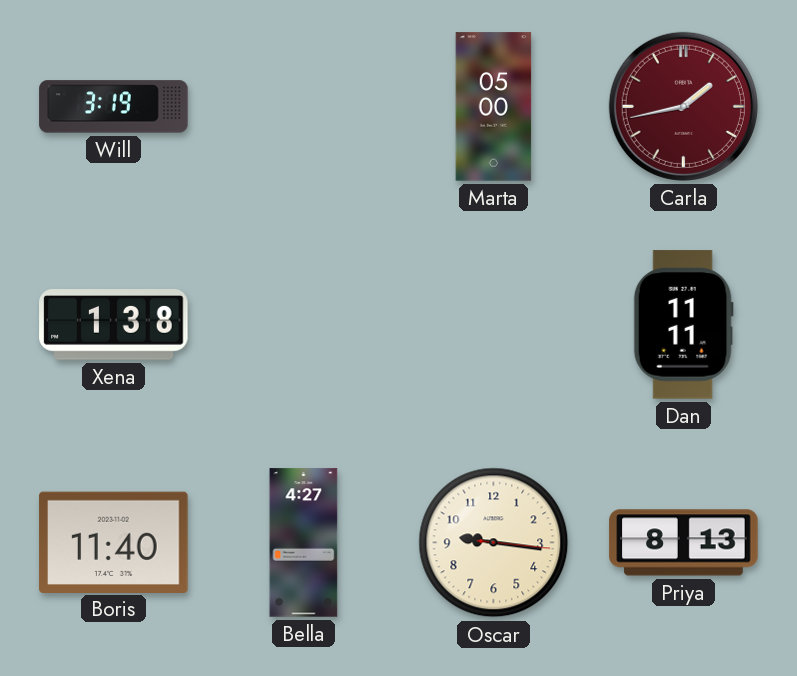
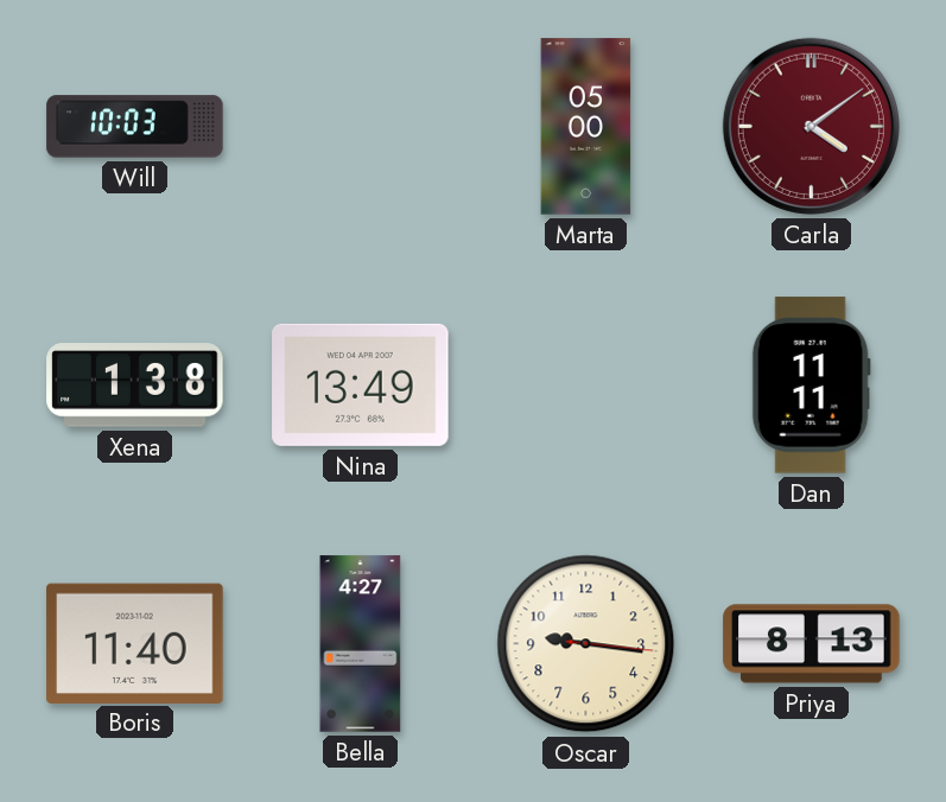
Will: 3:19 -> 10:03
Carla: 1:43 -> 4:09
Nina: none -> 13:49
